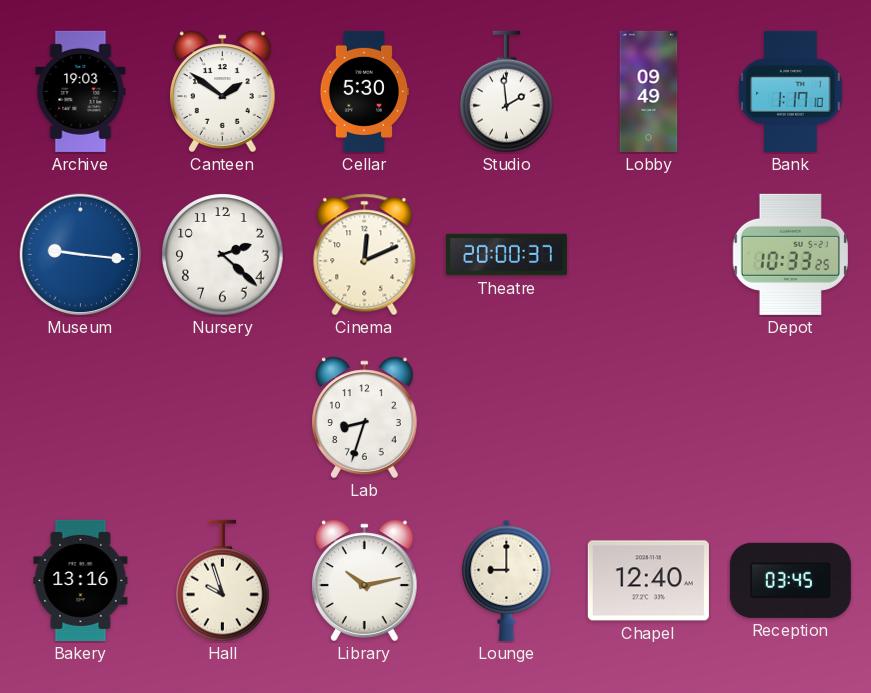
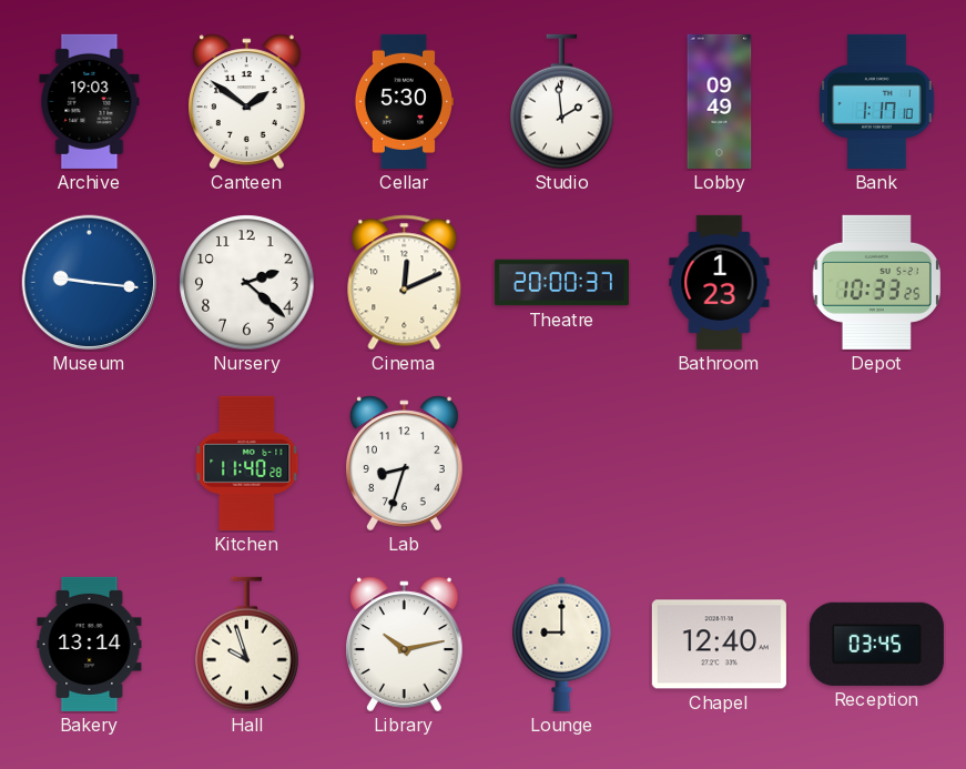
Bathroom: none -> 1:23
Kitchen: none -> 11:40
Bakery: 13:16 -> 13:14
